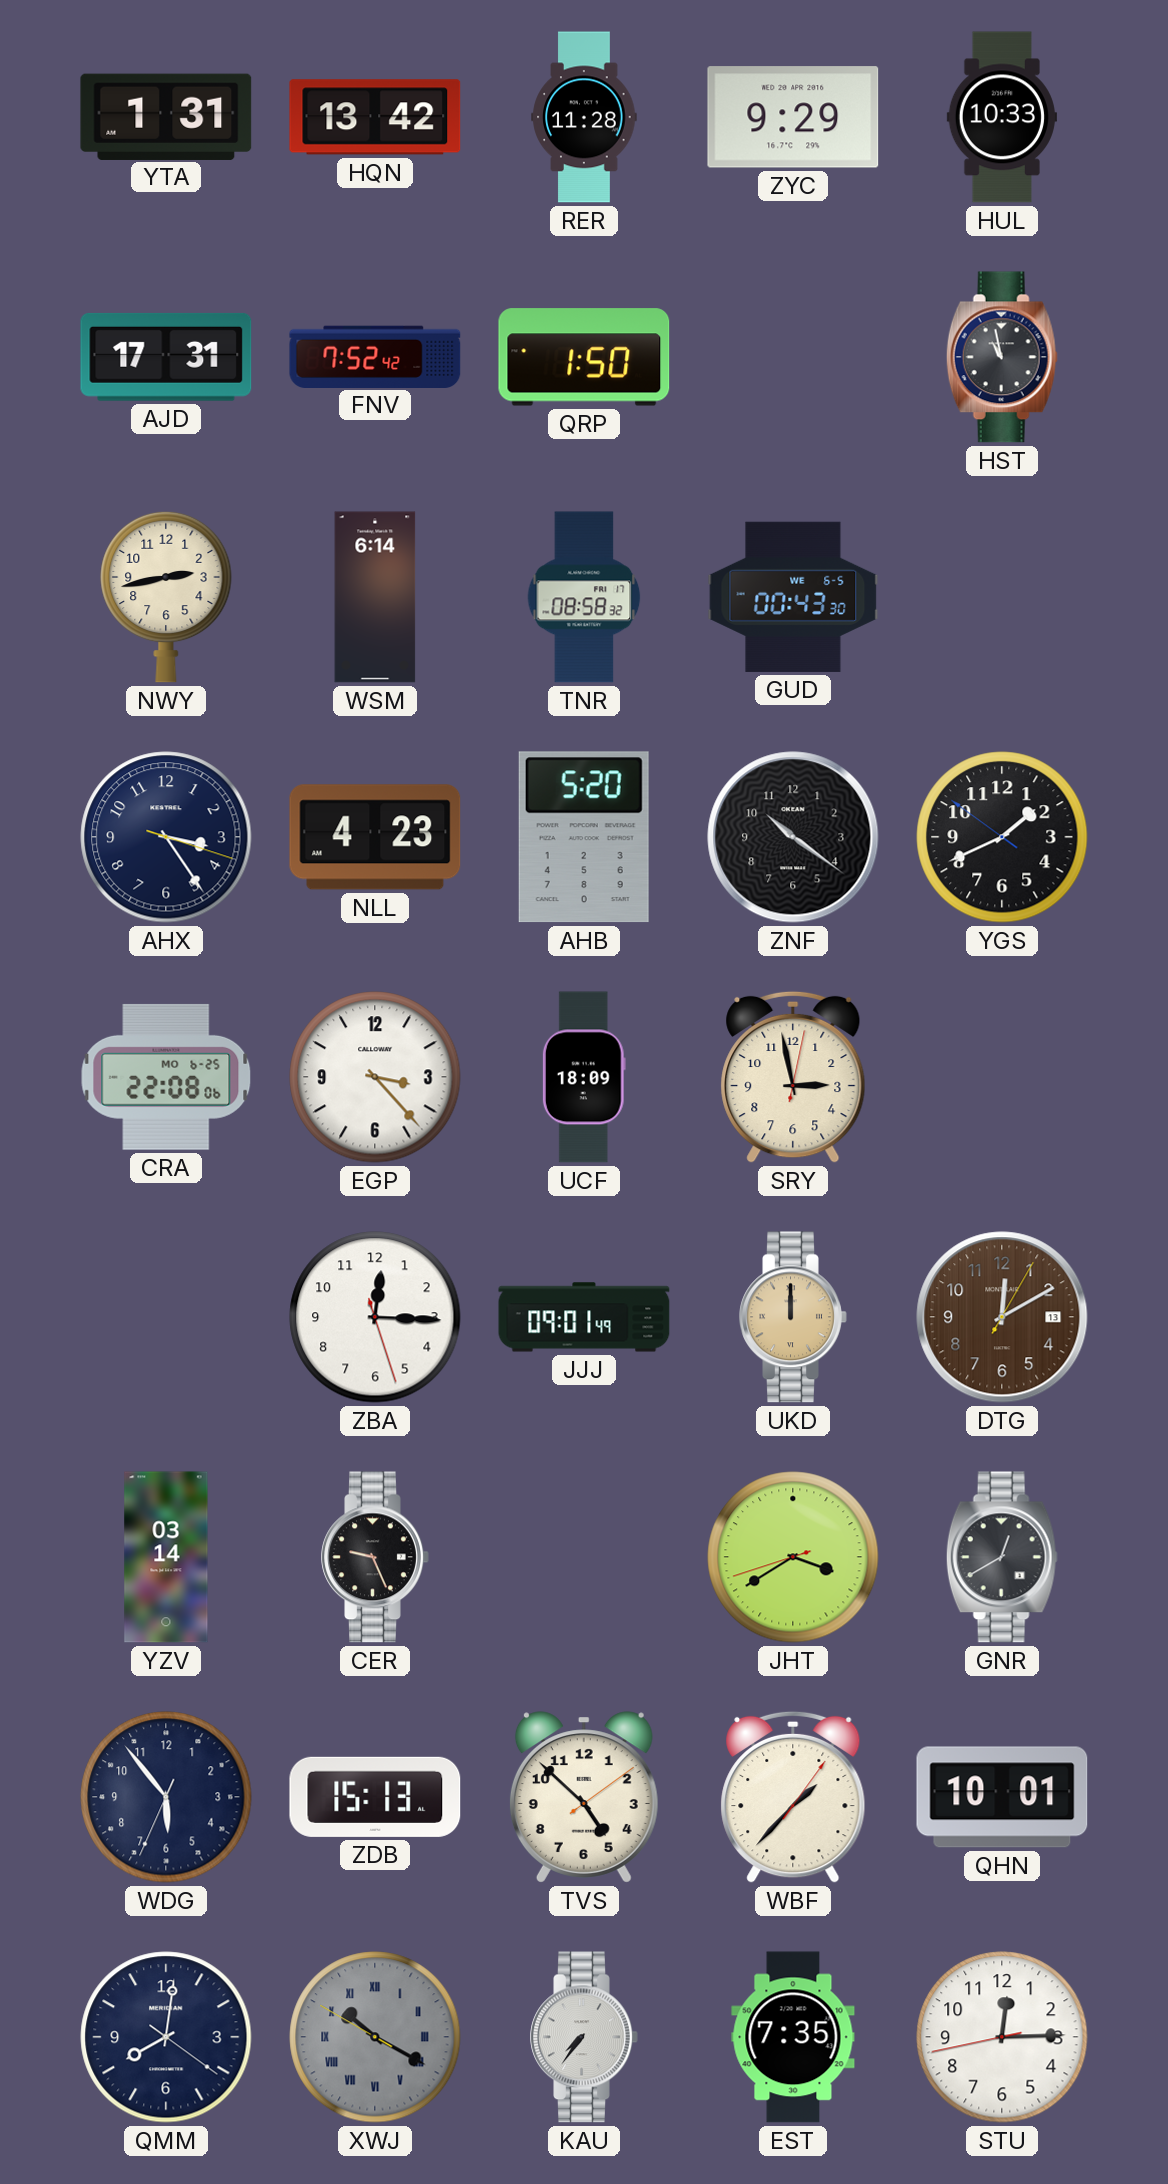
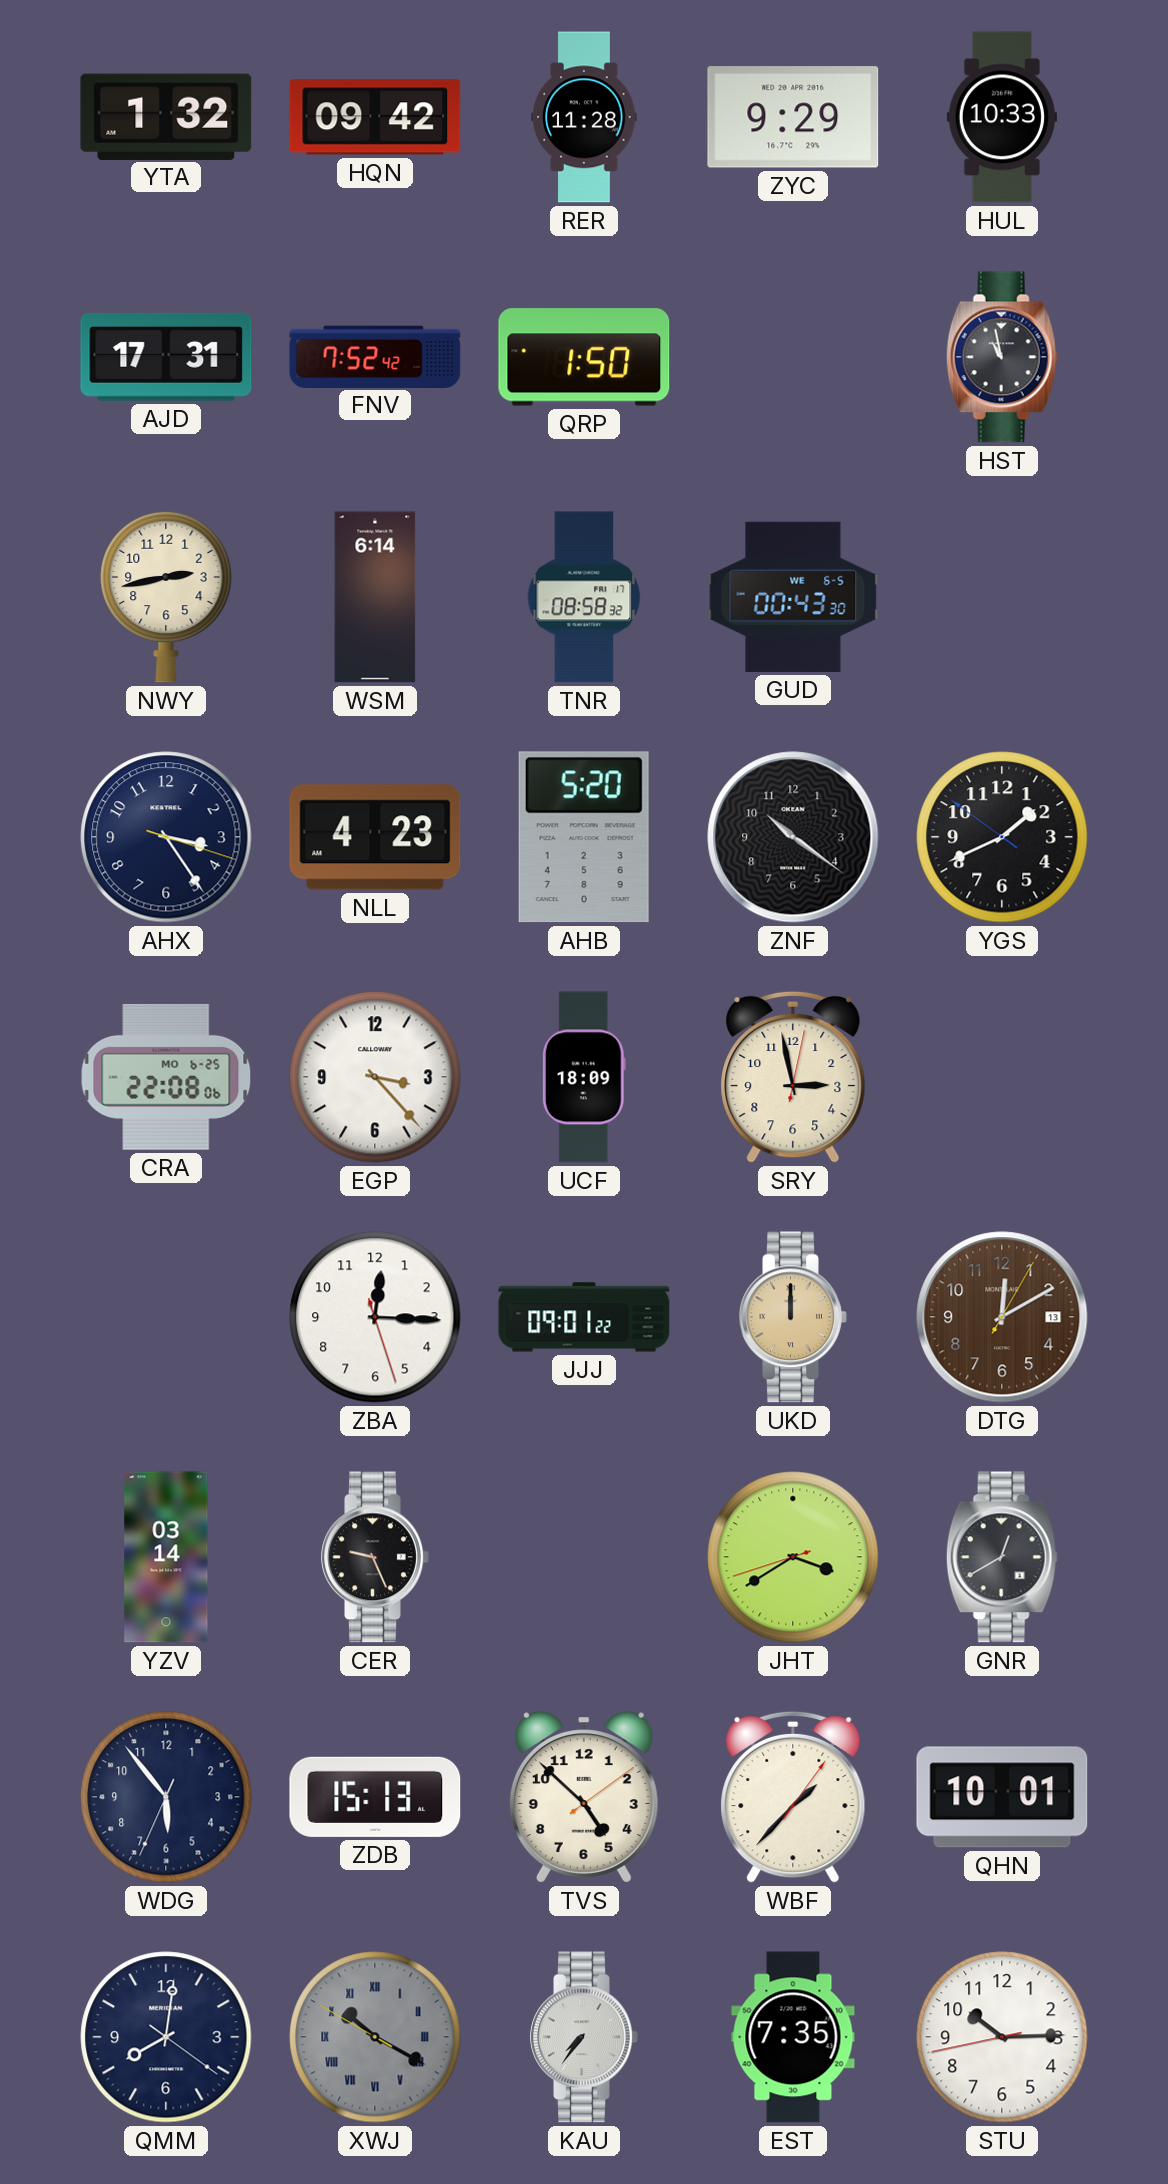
YTA: 1:31 -> 1:32
HQN: 13:42 -> 09:42
JJJ: 09:01:49 -> 09:01:22
STU: 12:14 -> 10:14
